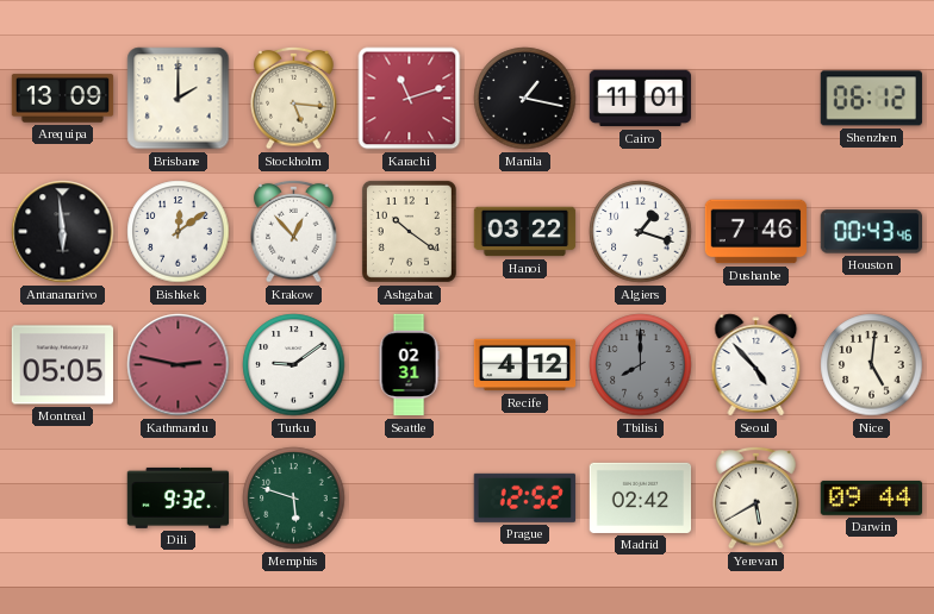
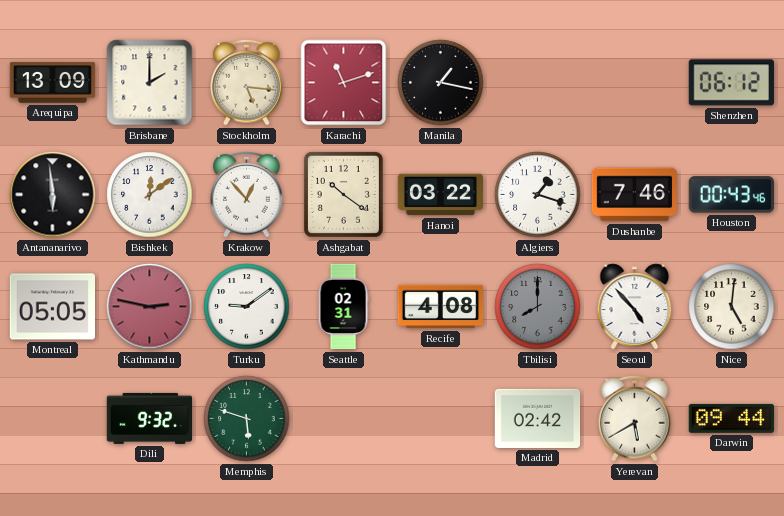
Cairo: 11:01 -> none
Recife: 4:12 -> 4:08
Prague: 12:52 -> none
